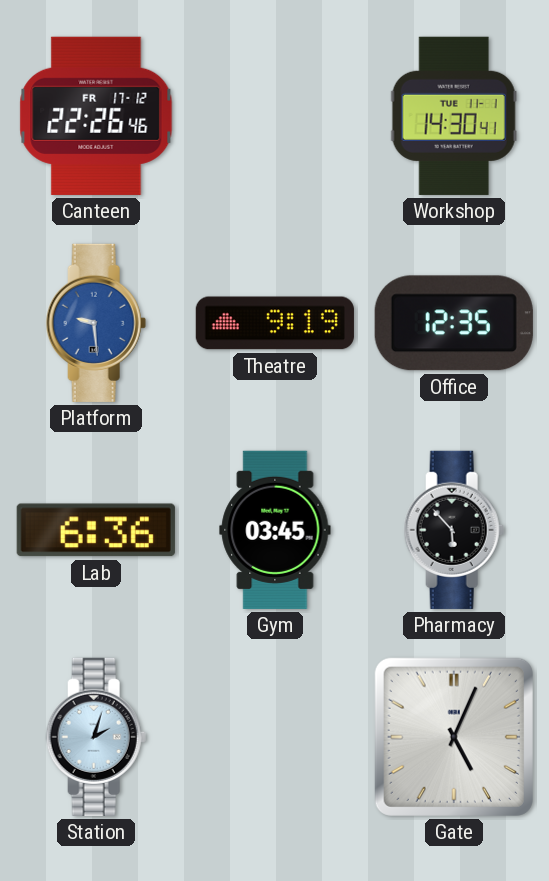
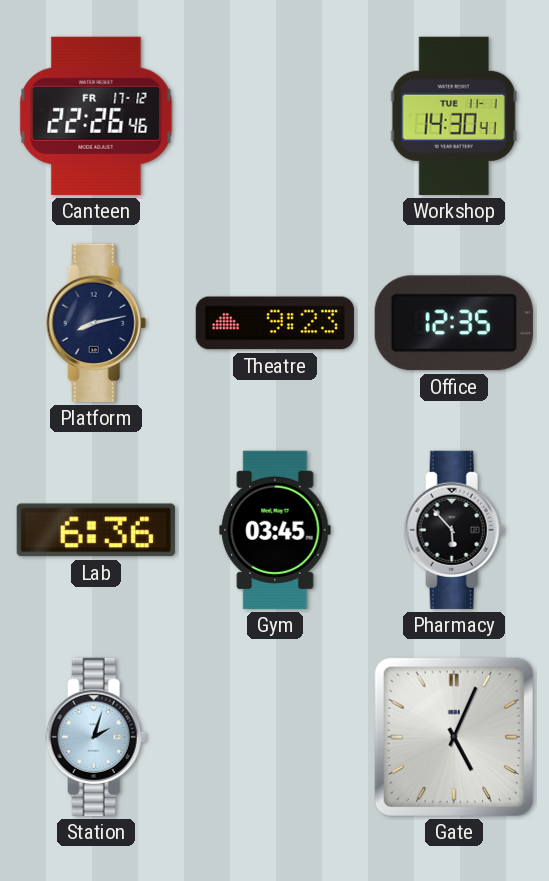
Platform: 9:29 -> 8:13
Platform dial: blue -> navy
Theatre: 9:19 -> 9:23
